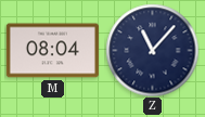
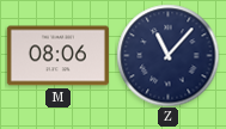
M: 08:04 -> 08:06
